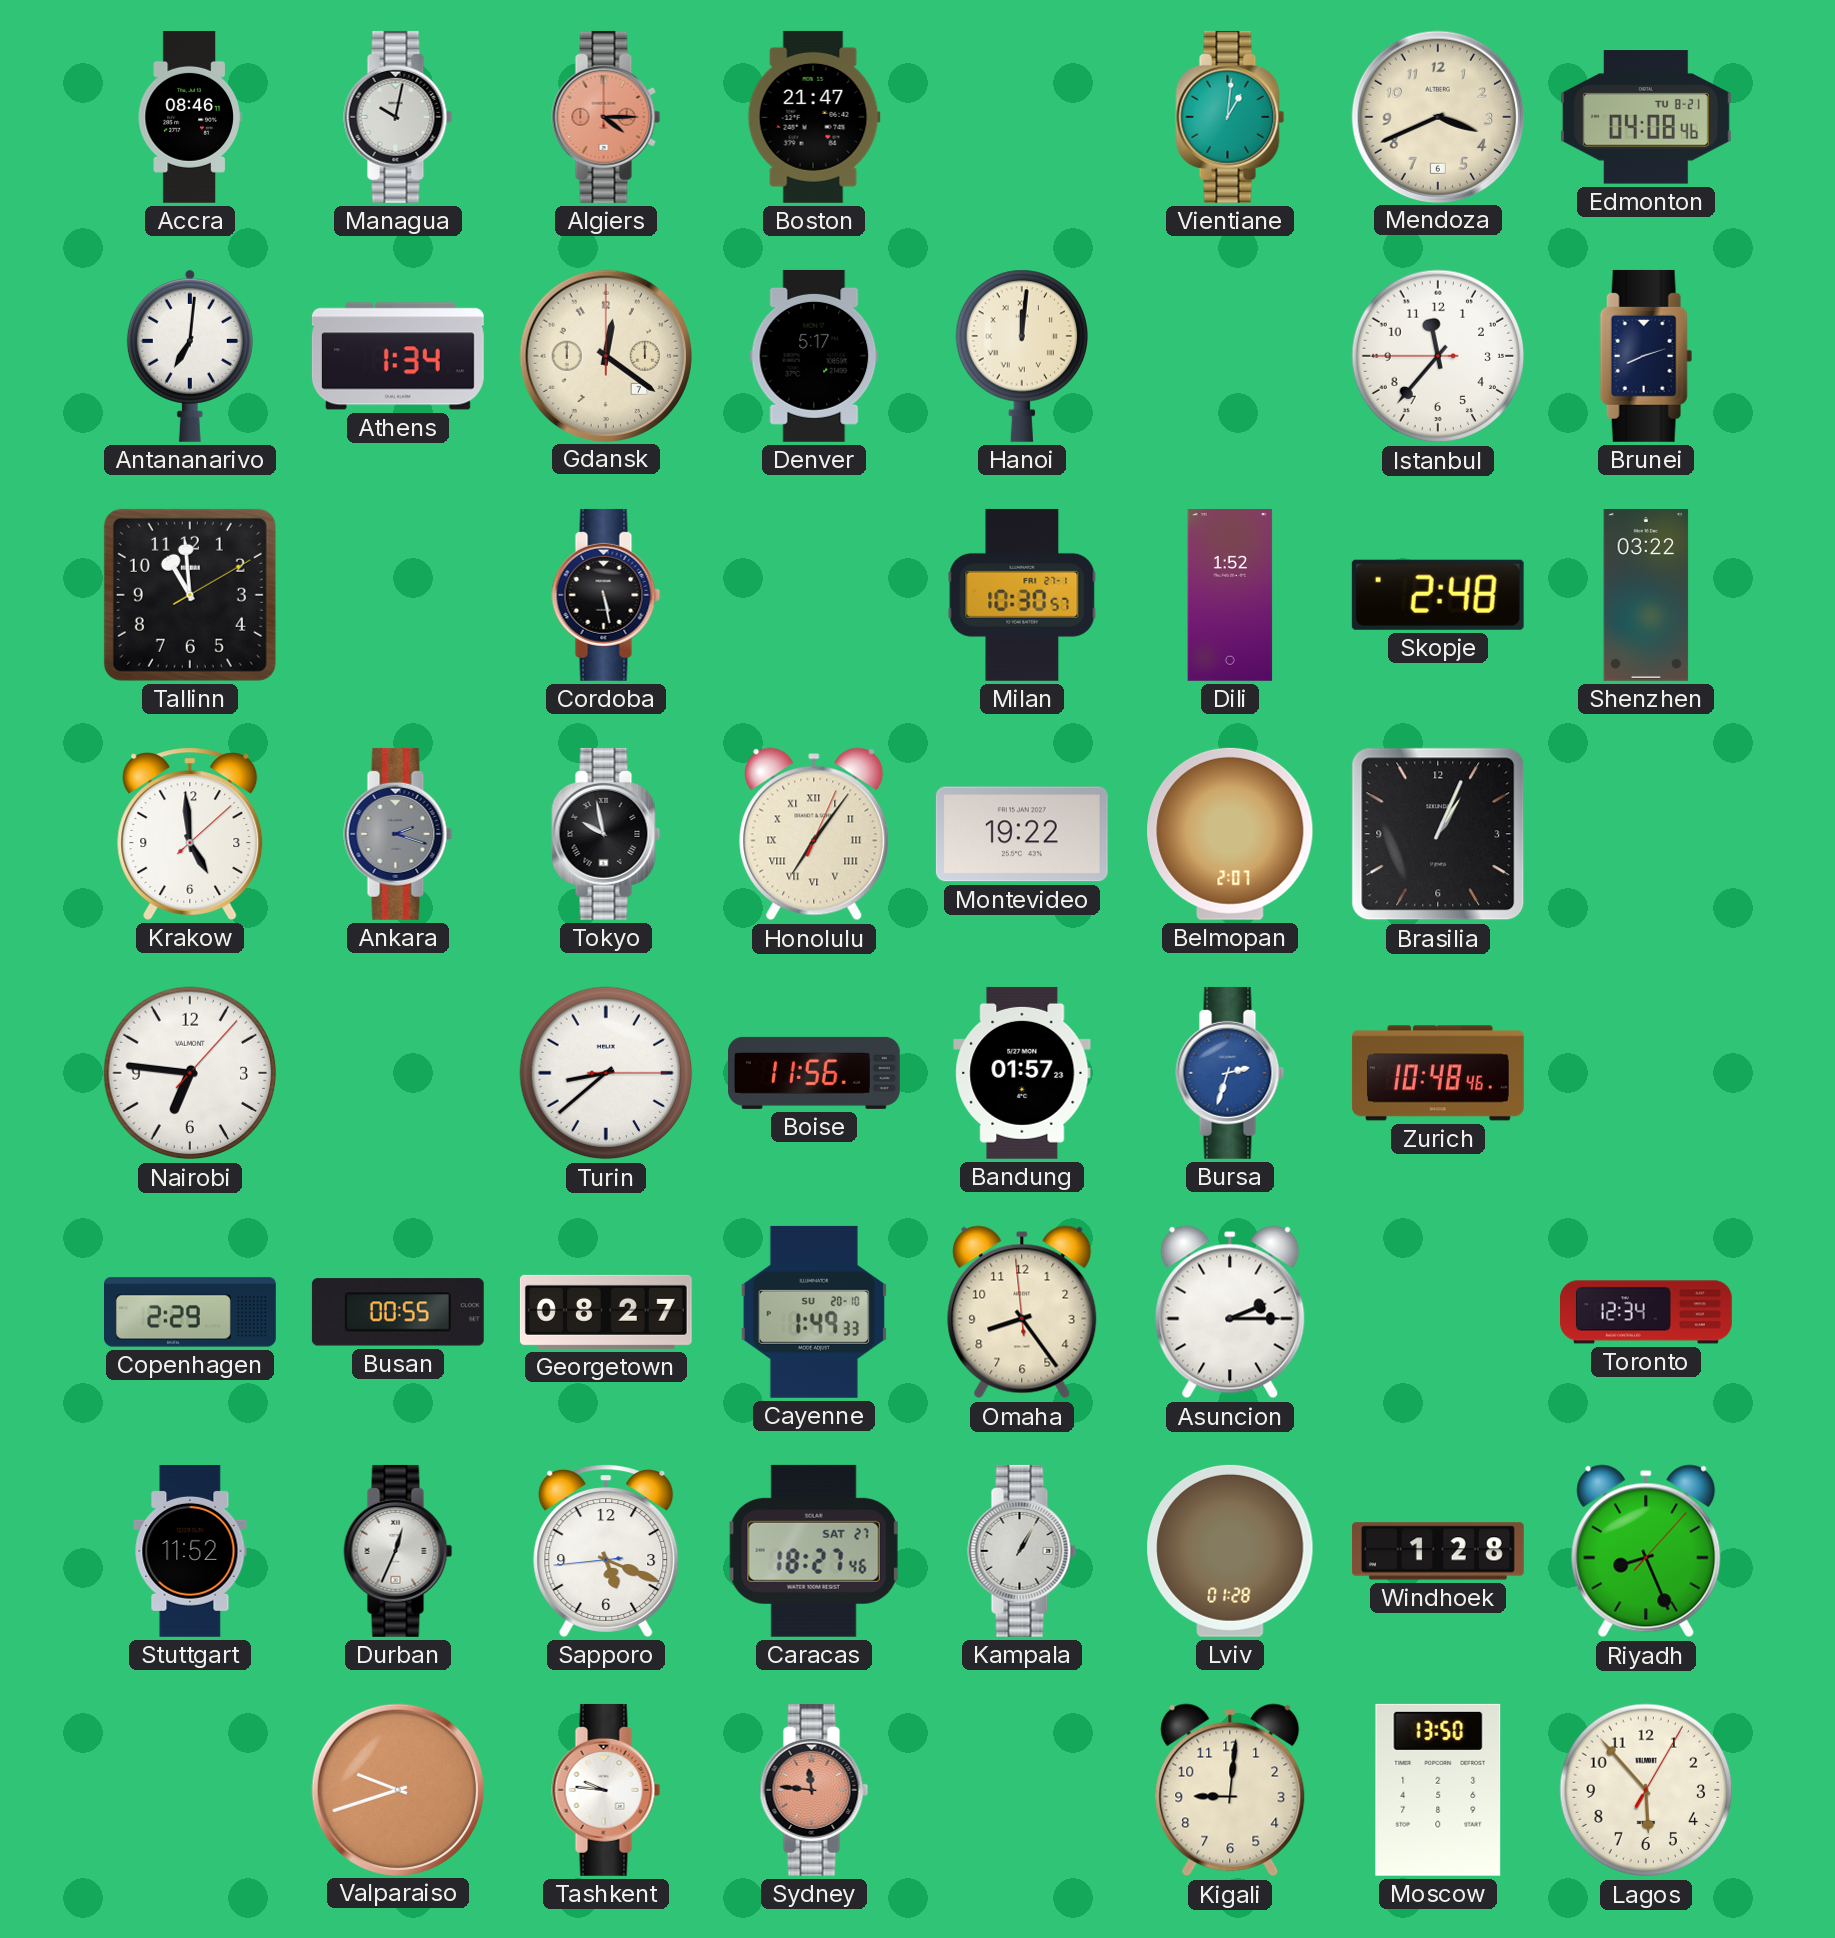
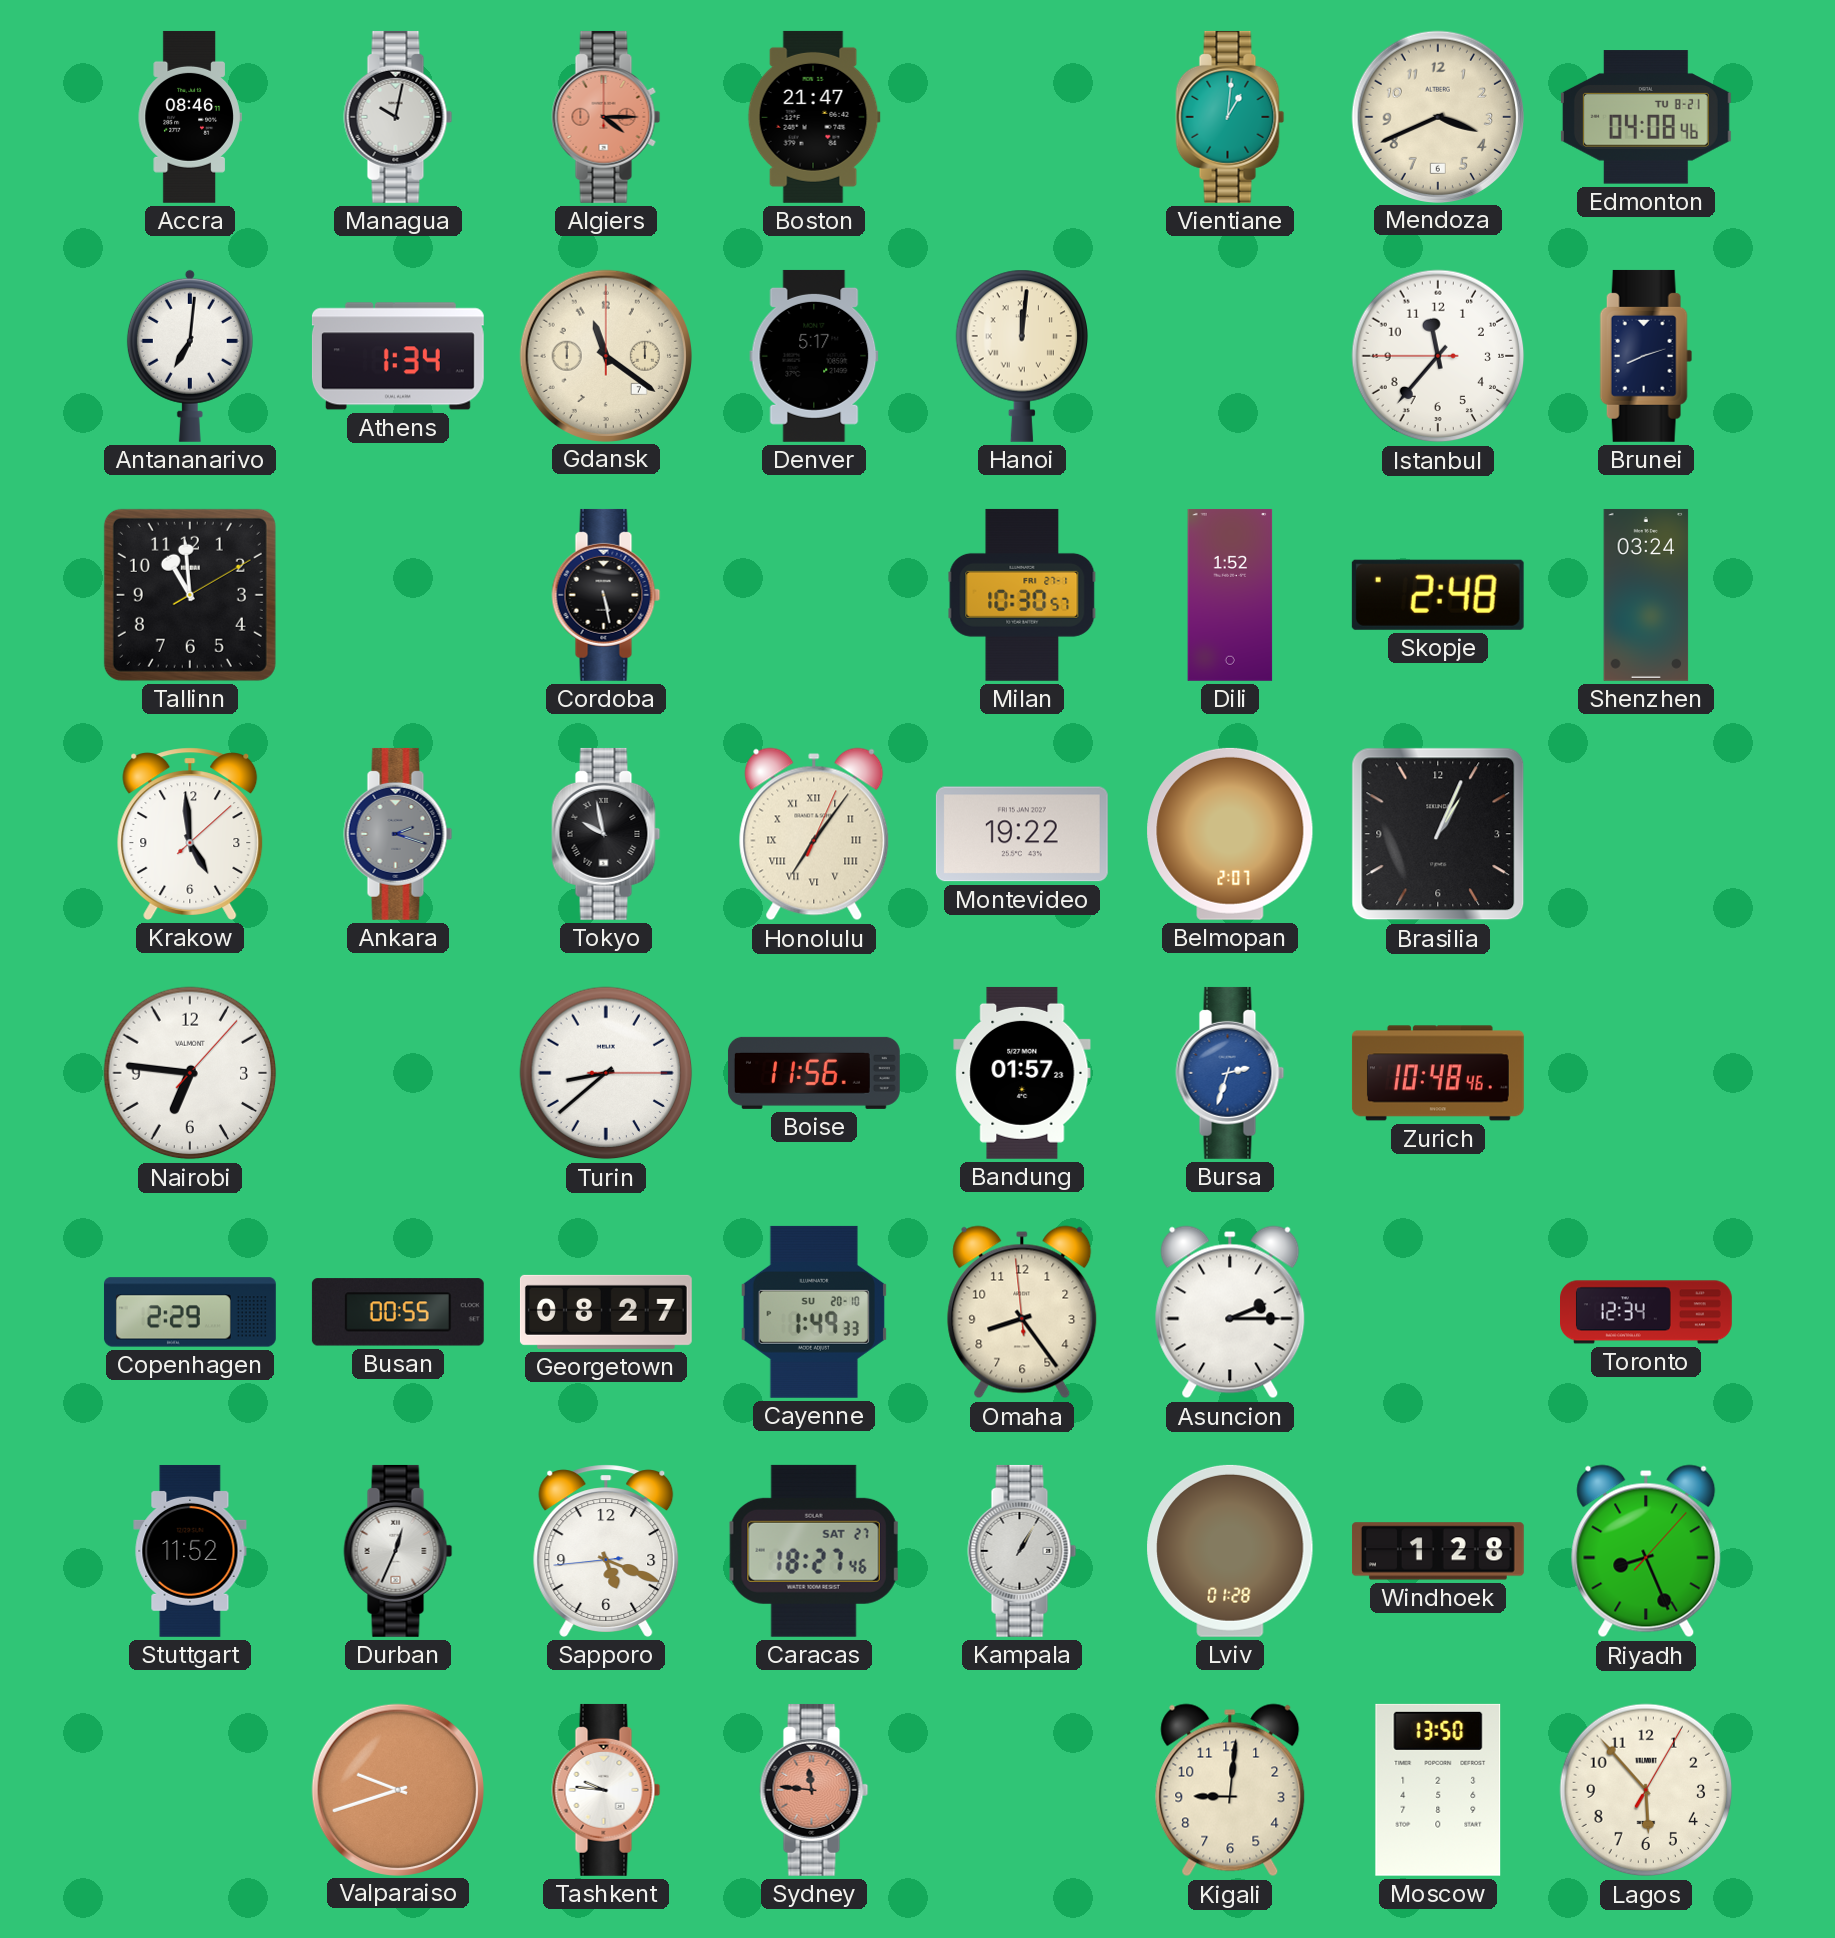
Gdansk: 12:21 -> 11:21
Shenzhen: 03:22 -> 03:24
